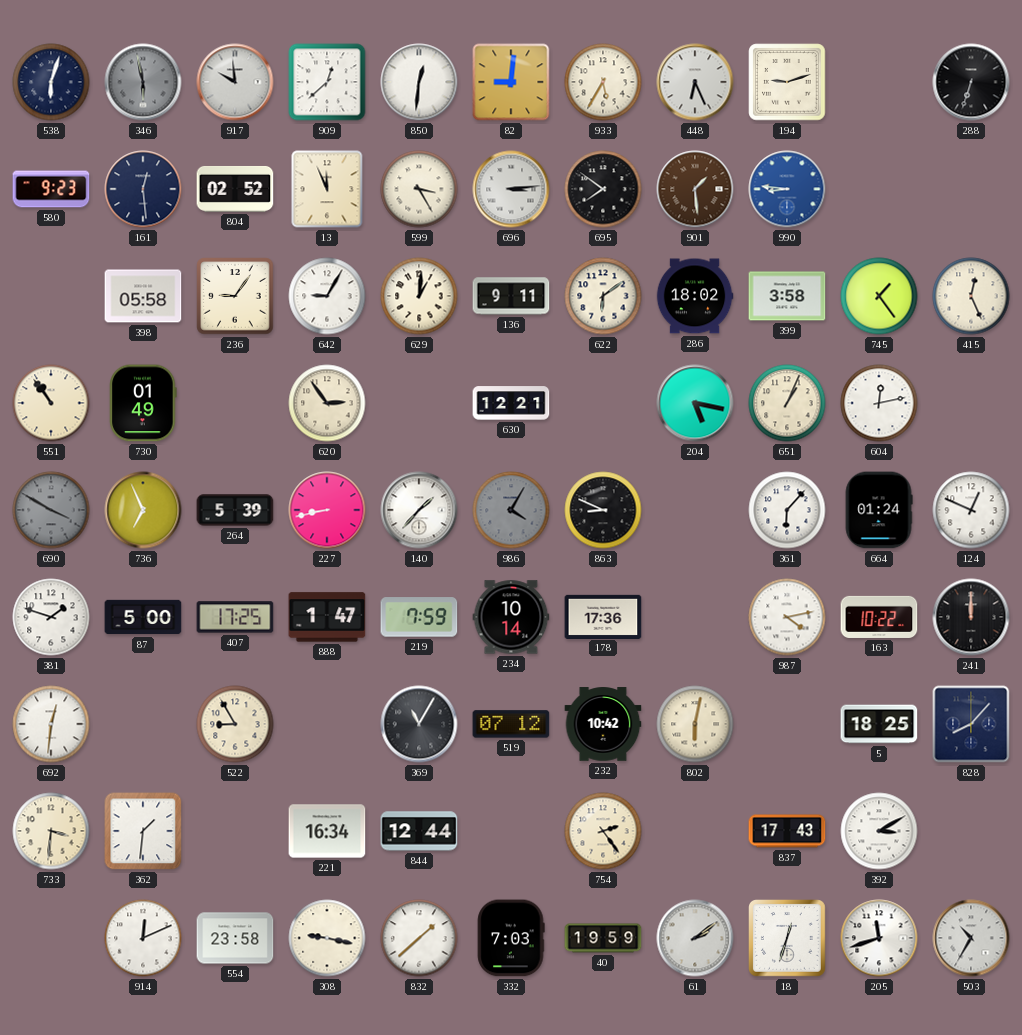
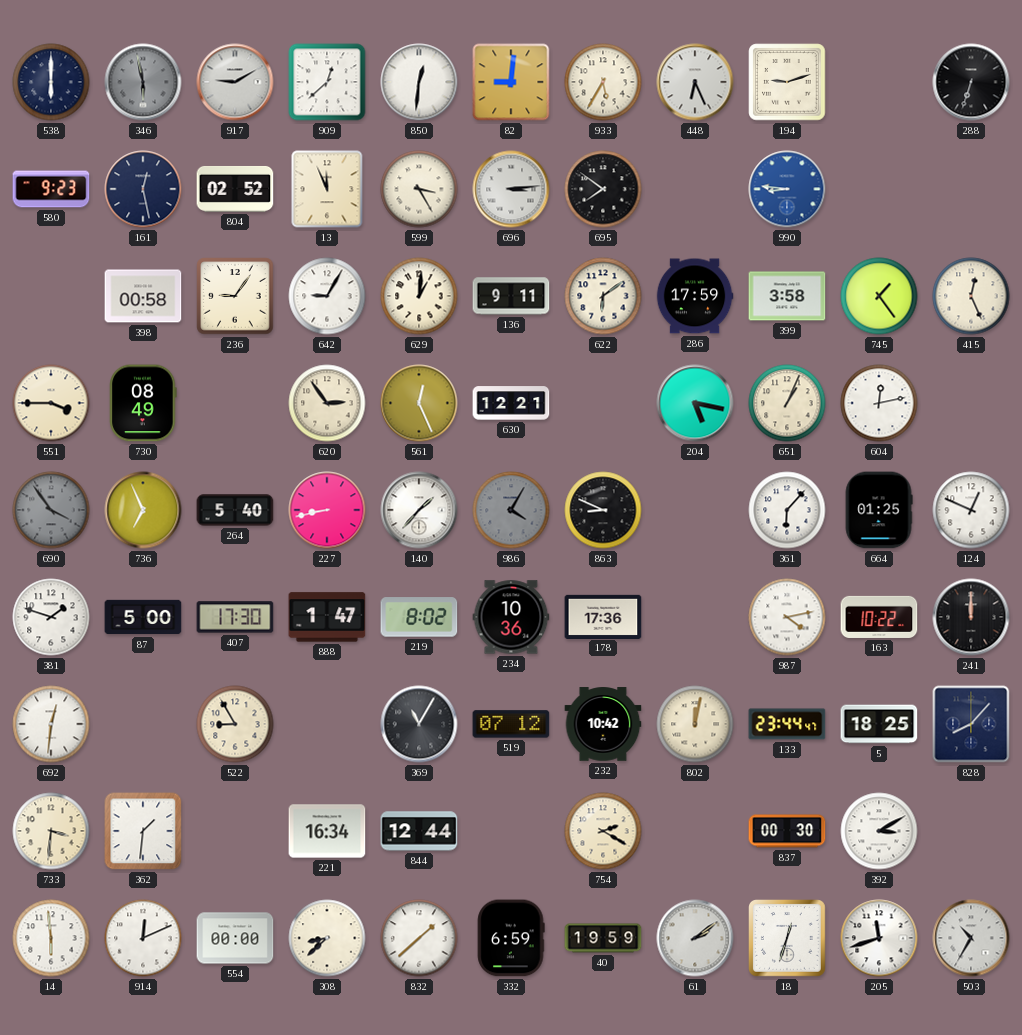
538: 6:03 -> 6:00
917: 9:59 -> 9:10
161: 12:29 -> 12:28
901: 1:29 -> none
398: 05:58 -> 00:58
286: 18:02 -> 17:59
551: 10:54 -> 3:45
730: 01:49 -> 08:49
561: none -> 12:26
690: 3:50 -> 3:54
264: 5:39 -> 5:40
664: 01:24 -> 01:25
407: 17:25 -> 17:30
219: 7:59 -> 8:02
234: 10:14 -> 10:36
802: 6:02 -> 12:02
133: none -> 23:44
754: 2:24 -> 2:20
837: 17:43 -> 00:30
14: none -> 5:59
554: 23:58 -> 00:00
308: 9:17 -> 8:38
332: 7:03 -> 6:59
